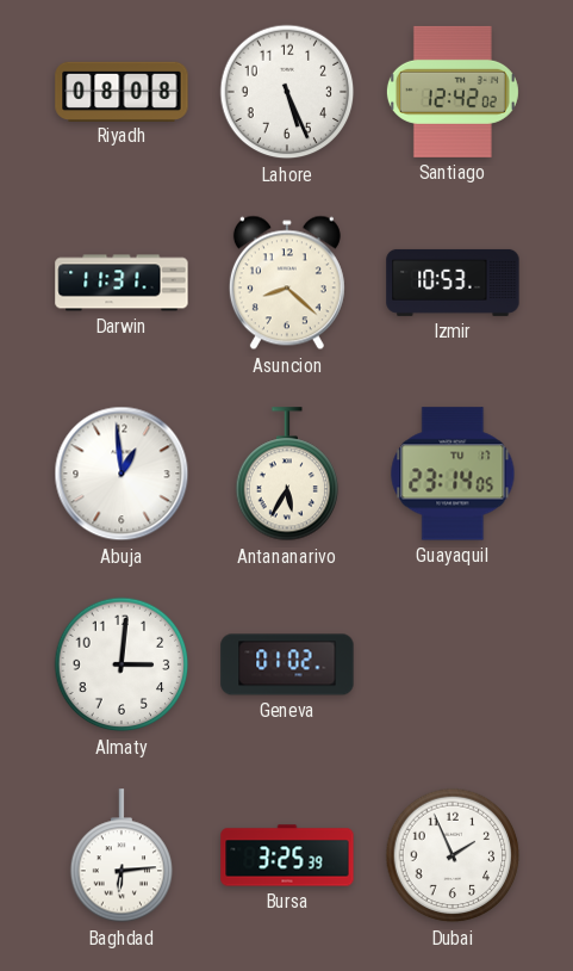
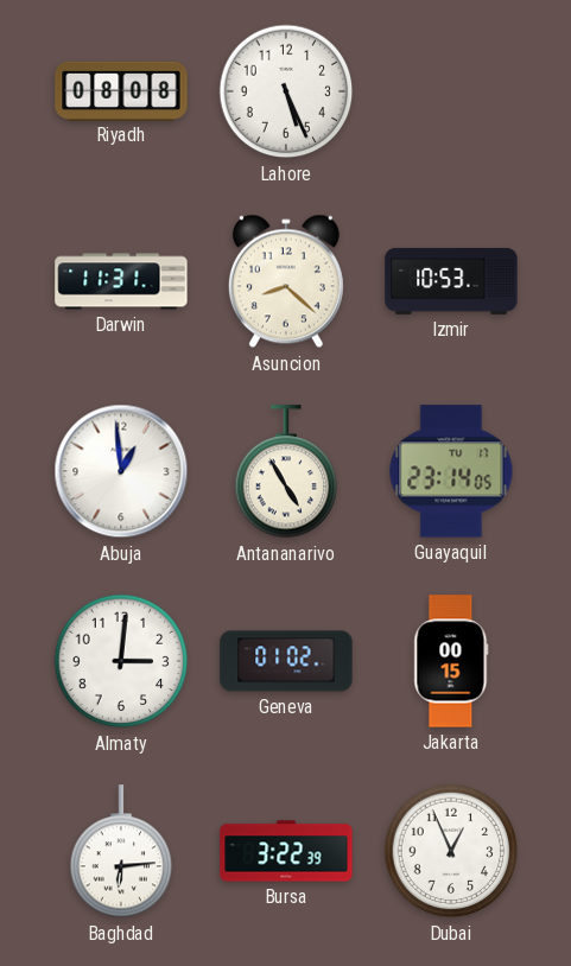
Santiago: 12:42 -> none
Antananarivo: 5:35 -> 4:55
Jakarta: none -> 00:15
Bursa: 3:25 -> 3:22
Dubai: 1:56 -> 12:56
